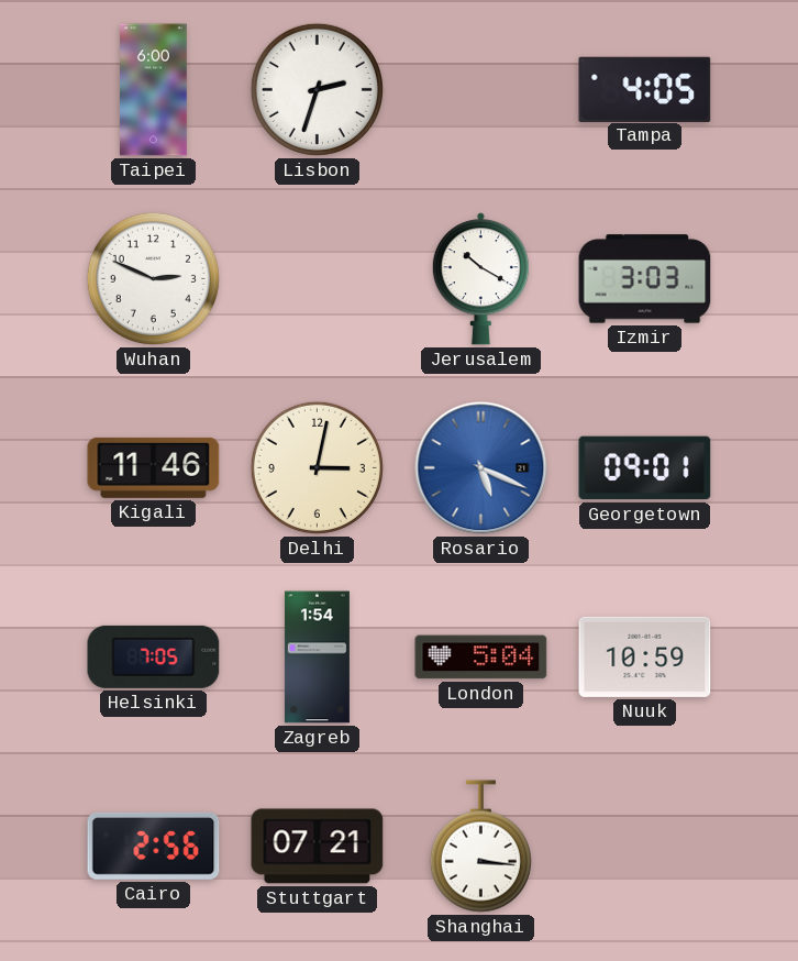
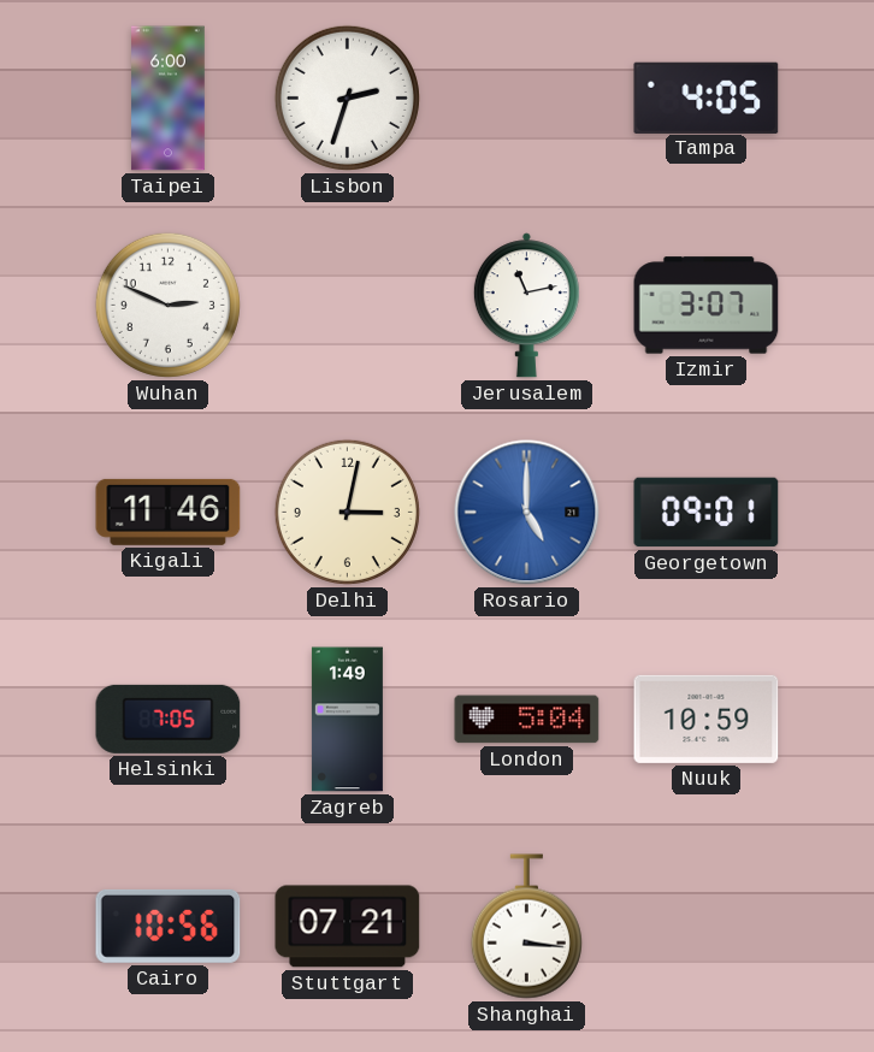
Jerusalem: 10:20 -> 11:13
Izmir: 3:03 -> 3:07
Rosario: 5:19 -> 5:00
Zagreb: 1:54 -> 1:49
Cairo: 2:56 -> 10:56
